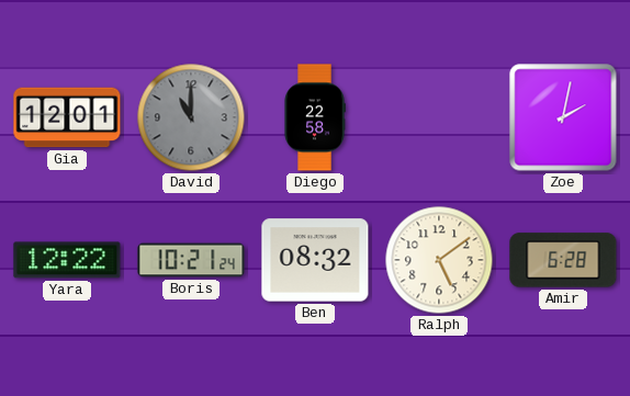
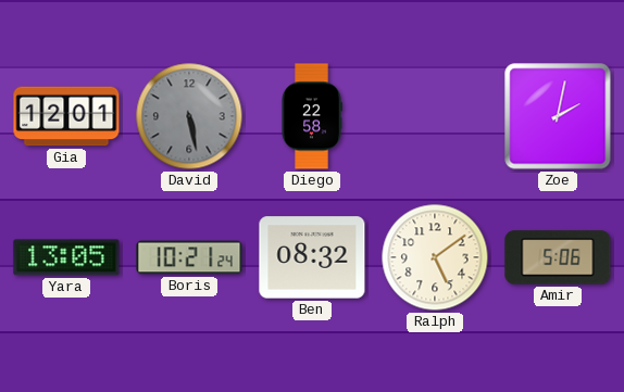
David: 11:00 -> 5:28
Yara: 12:22 -> 13:05
Amir: 6:28 -> 5:06
